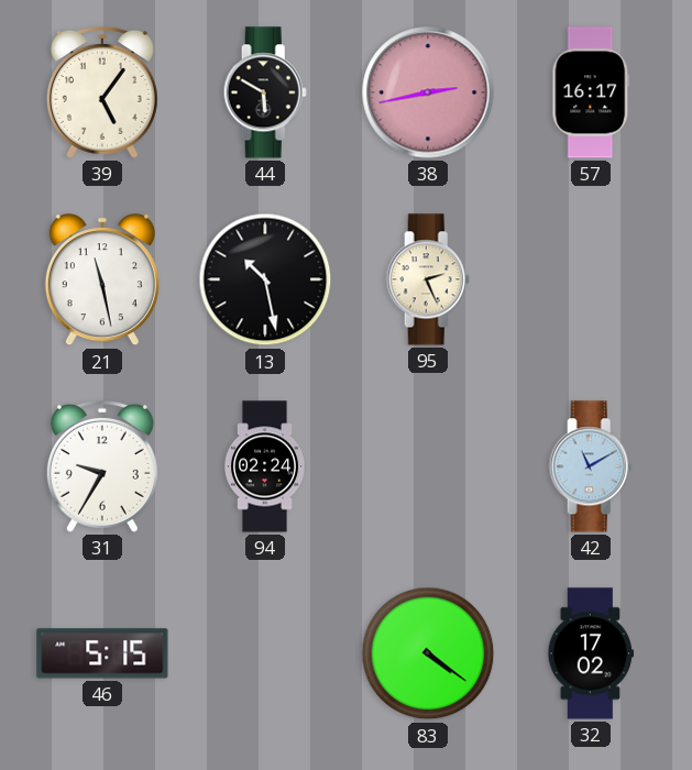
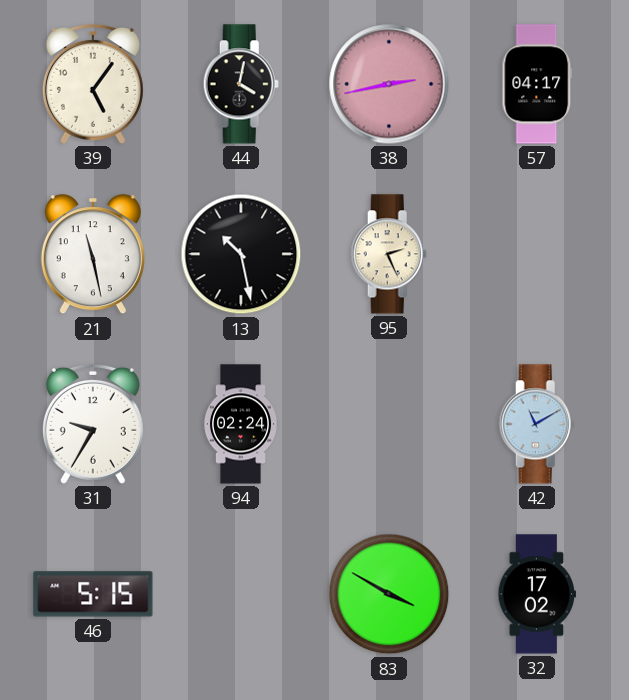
44: 5:50 -> 4:02
57: 16:17 -> 04:17
83: 4:21 -> 3:50
